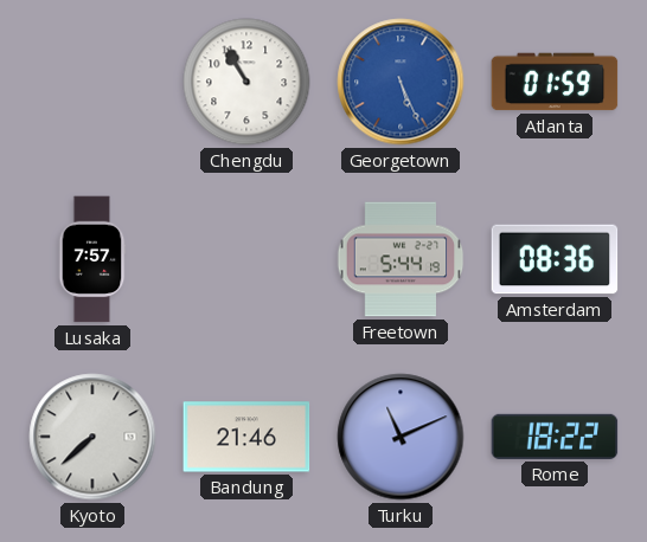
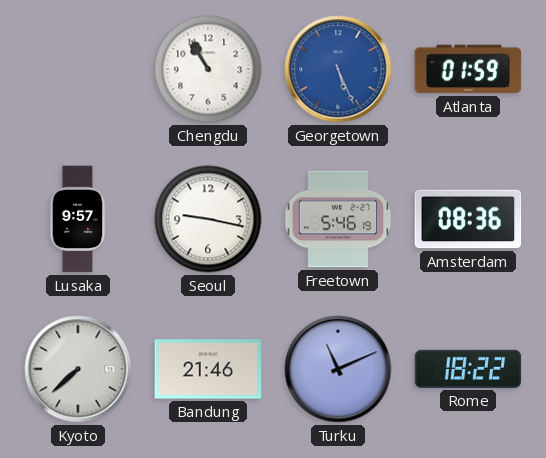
Lusaka: 7:57 -> 9:57
Seoul: none -> 9:17
Freetown: 5:44 -> 5:46
